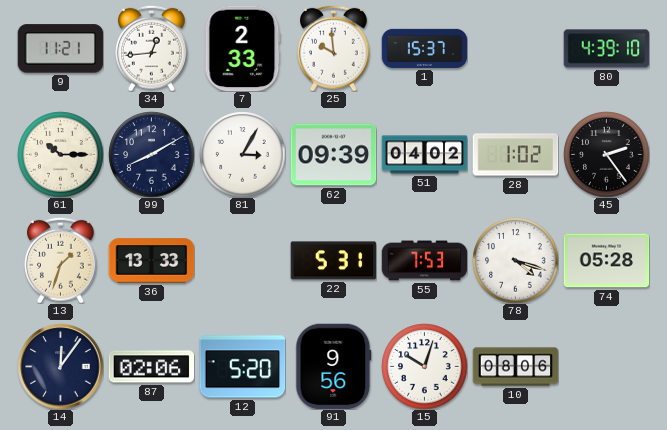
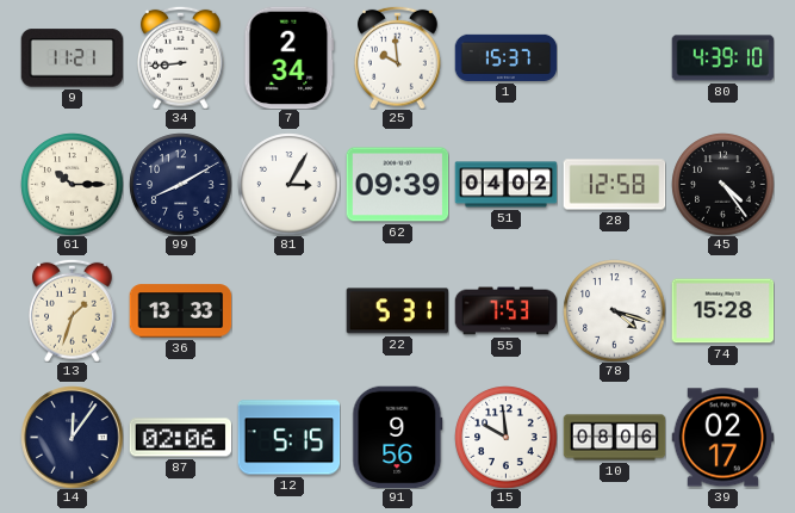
34: 12:44 -> 8:44
7: 2:33 -> 2:34
28: 1:02 -> 12:58
45: 2:24 -> 4:24
74: 05:28 -> 15:28
12: 5:20 -> 5:15
15: 10:03 -> 9:59
39: none -> 02:17
